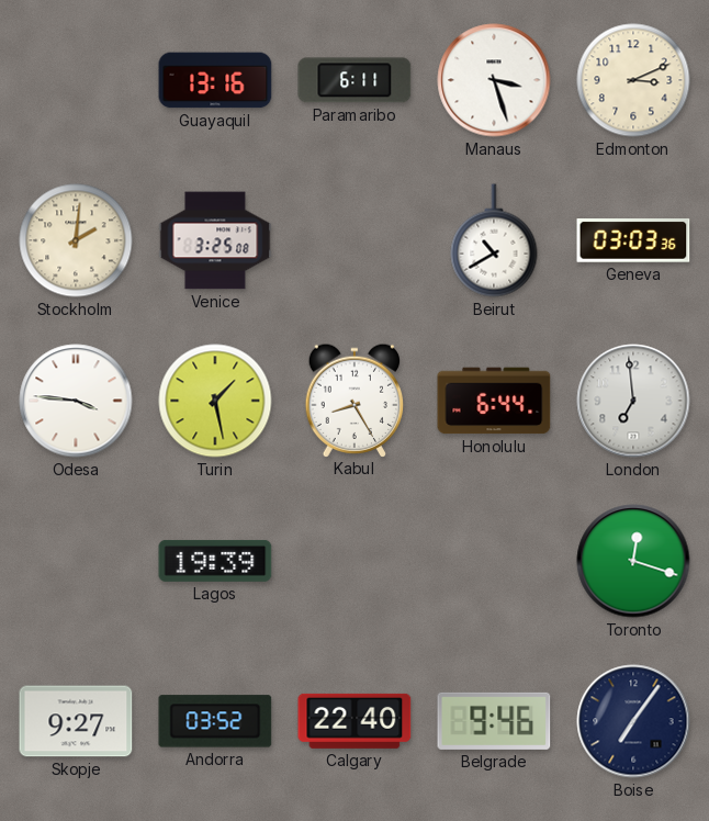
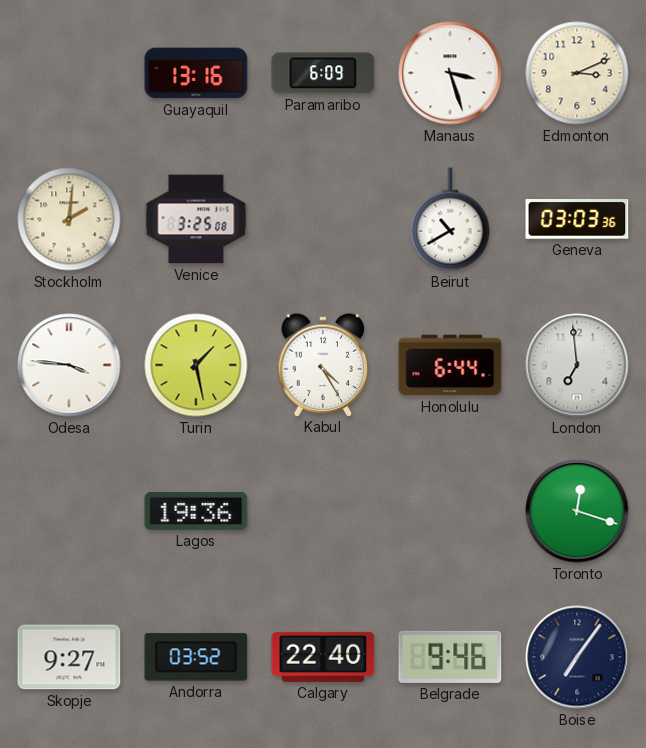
Paramaribo: 6:11 -> 6:09
Kabul: 8:25 -> 4:25
Lagos: 19:39 -> 19:36
